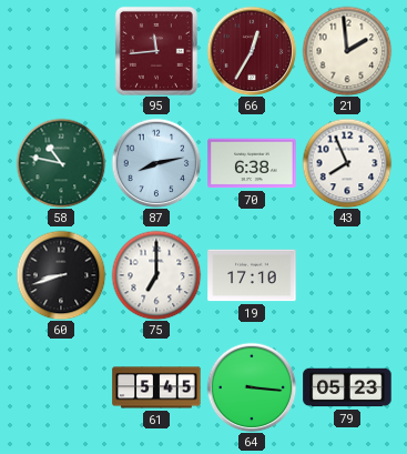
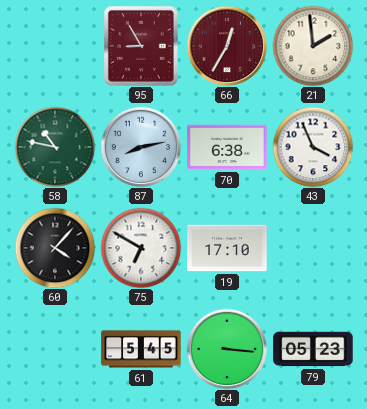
95: 11:44 -> 8:55
43: 7:56 -> 3:56
60: 8:42 -> 4:07
75: 7:00 -> 6:50
